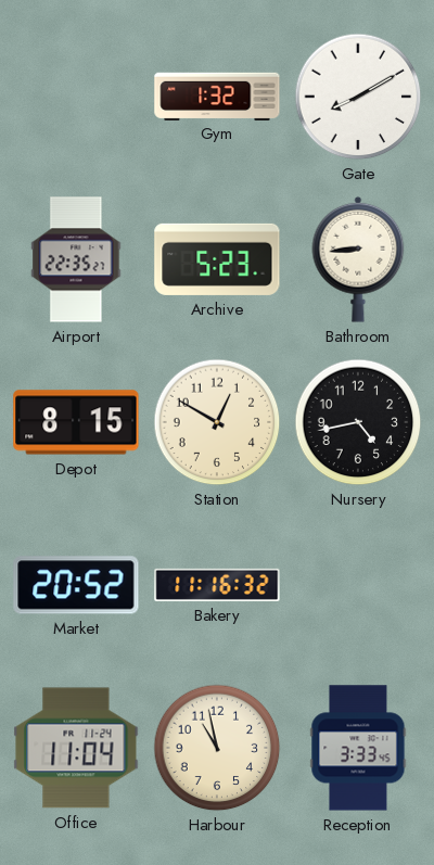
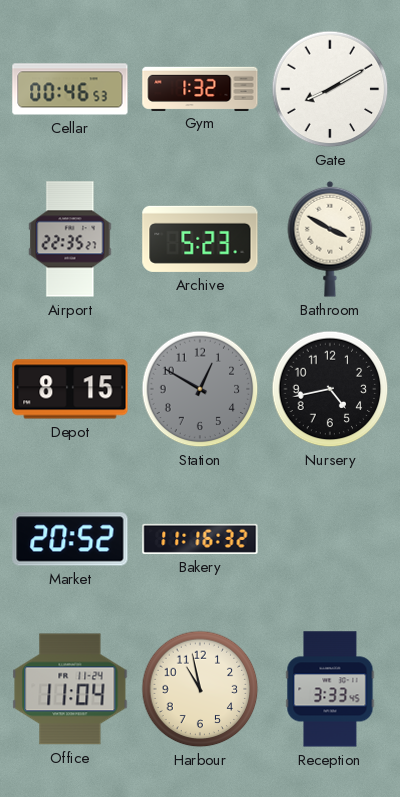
Cellar: none -> 00:46
Bathroom: 8:44 -> 3:50
Station dial: cream -> grey
